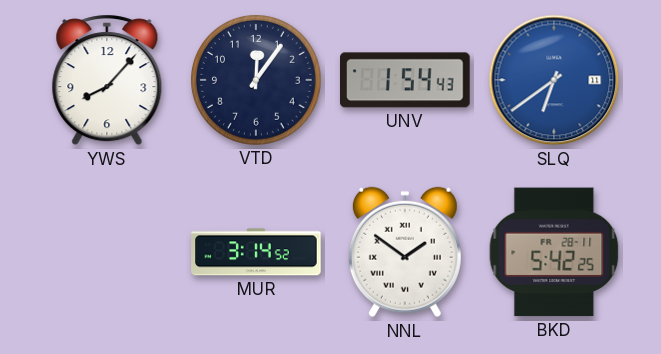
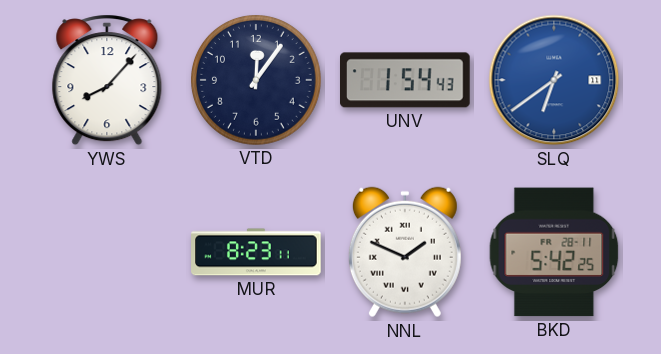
MUR: 3:14 -> 8:23
NNL: 1:51 -> 1:49
